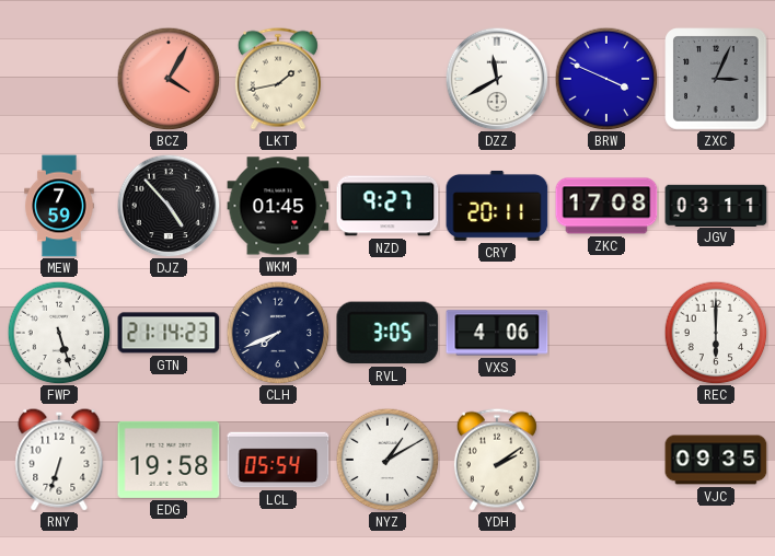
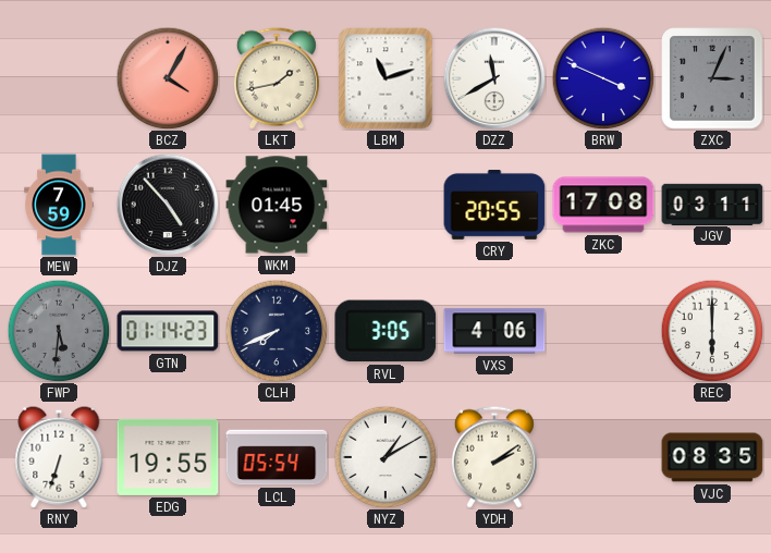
LBM: none -> 11:12
NZD: 9:27 -> none
CRY: 20:11 -> 20:55
FWP: 5:27 -> 5:31
FWP dial: white -> grey
GTN: 21:14 -> 01:14
EDG: 19:58 -> 19:55
VJC: 09:35 -> 08:35
